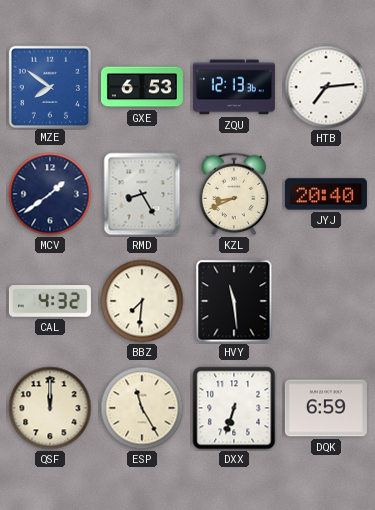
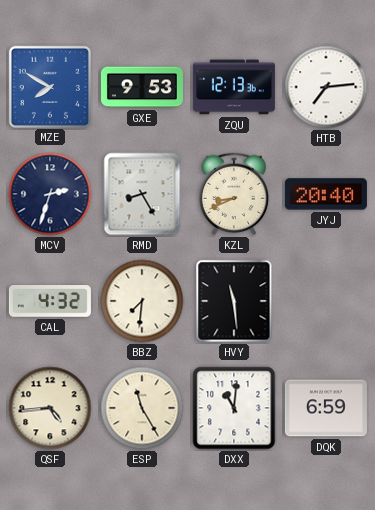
MZE: 7:51 -> 7:50
GXE: 6:53 -> 9:53
MCV: 1:39 -> 2:33
QSF: 12:00 -> 4:44
DXX: 6:33 -> 11:01
